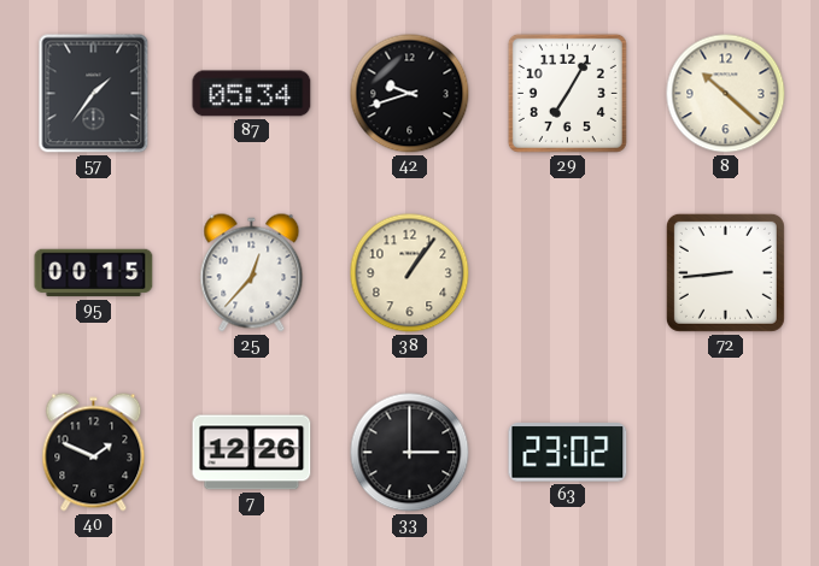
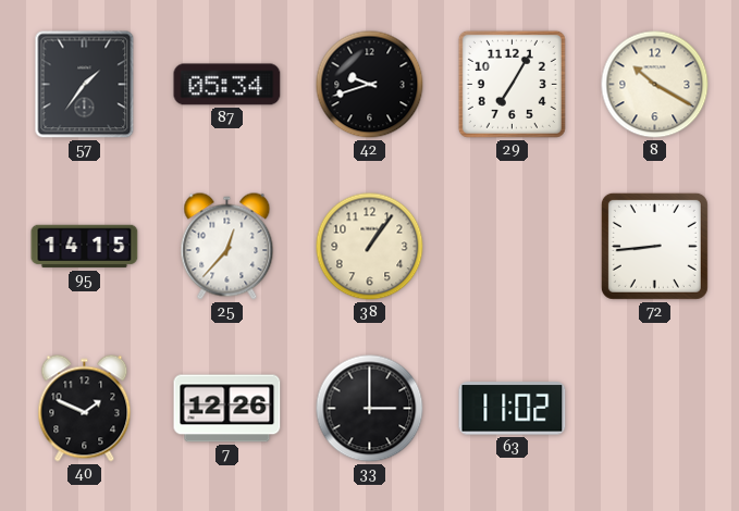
8: 10:22 -> 10:20
95: 00:15 -> 14:15
63: 23:02 -> 11:02
